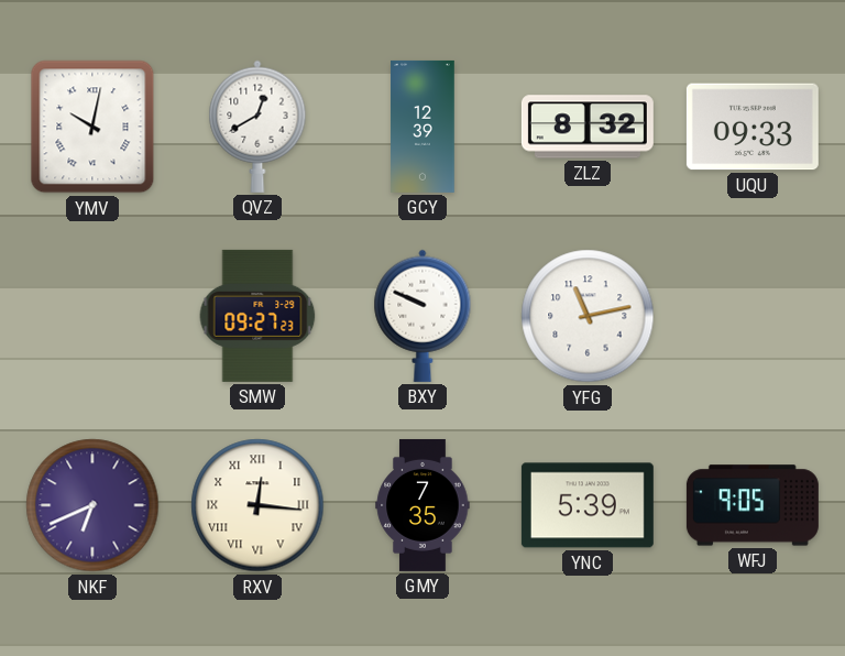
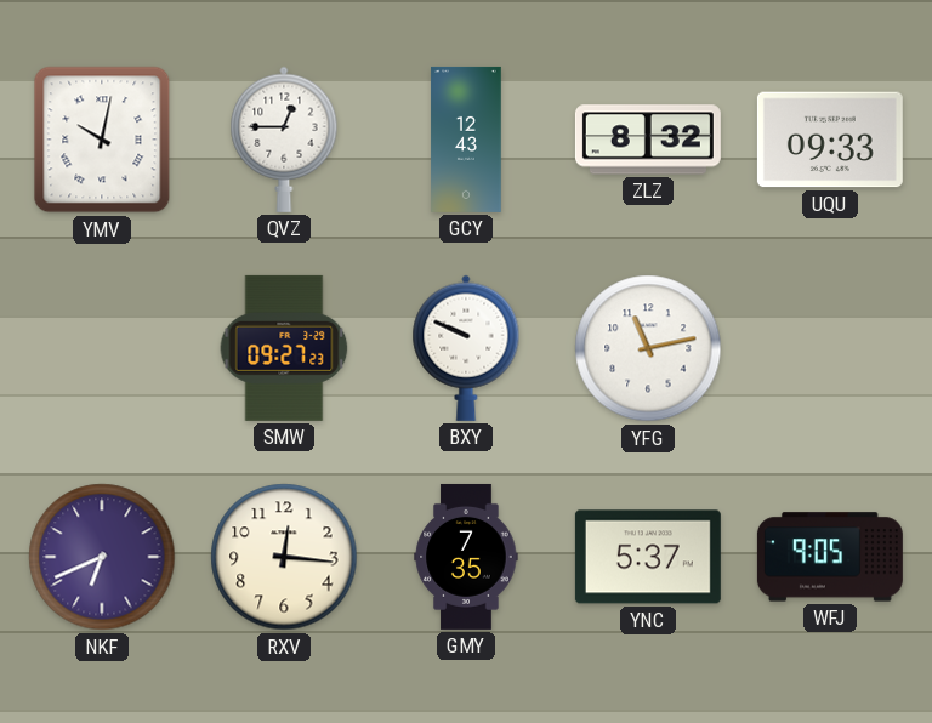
QVZ: 12:40 -> 12:45
GCY: 12:39 -> 12:43
RXV numerals: Roman -> Arabic
YNC: 5:39 -> 5:37
